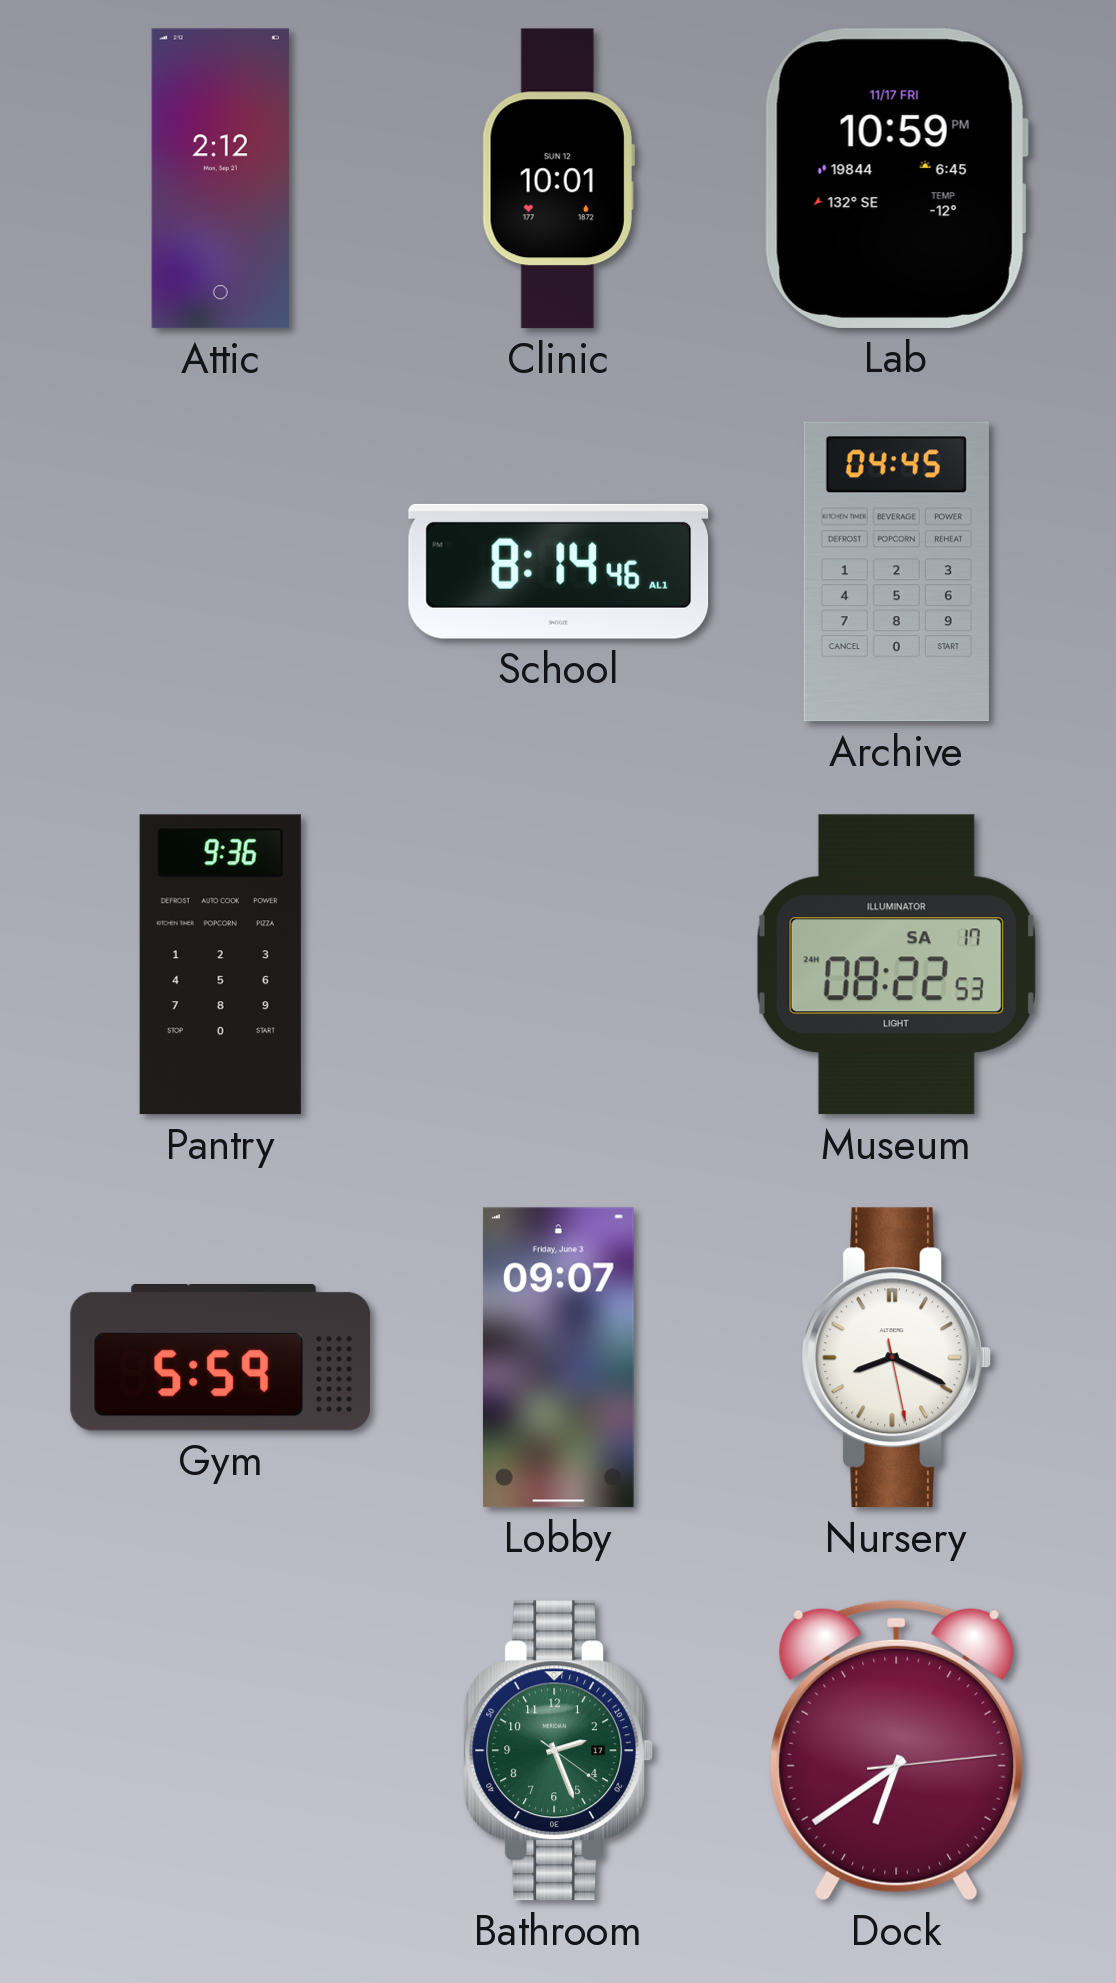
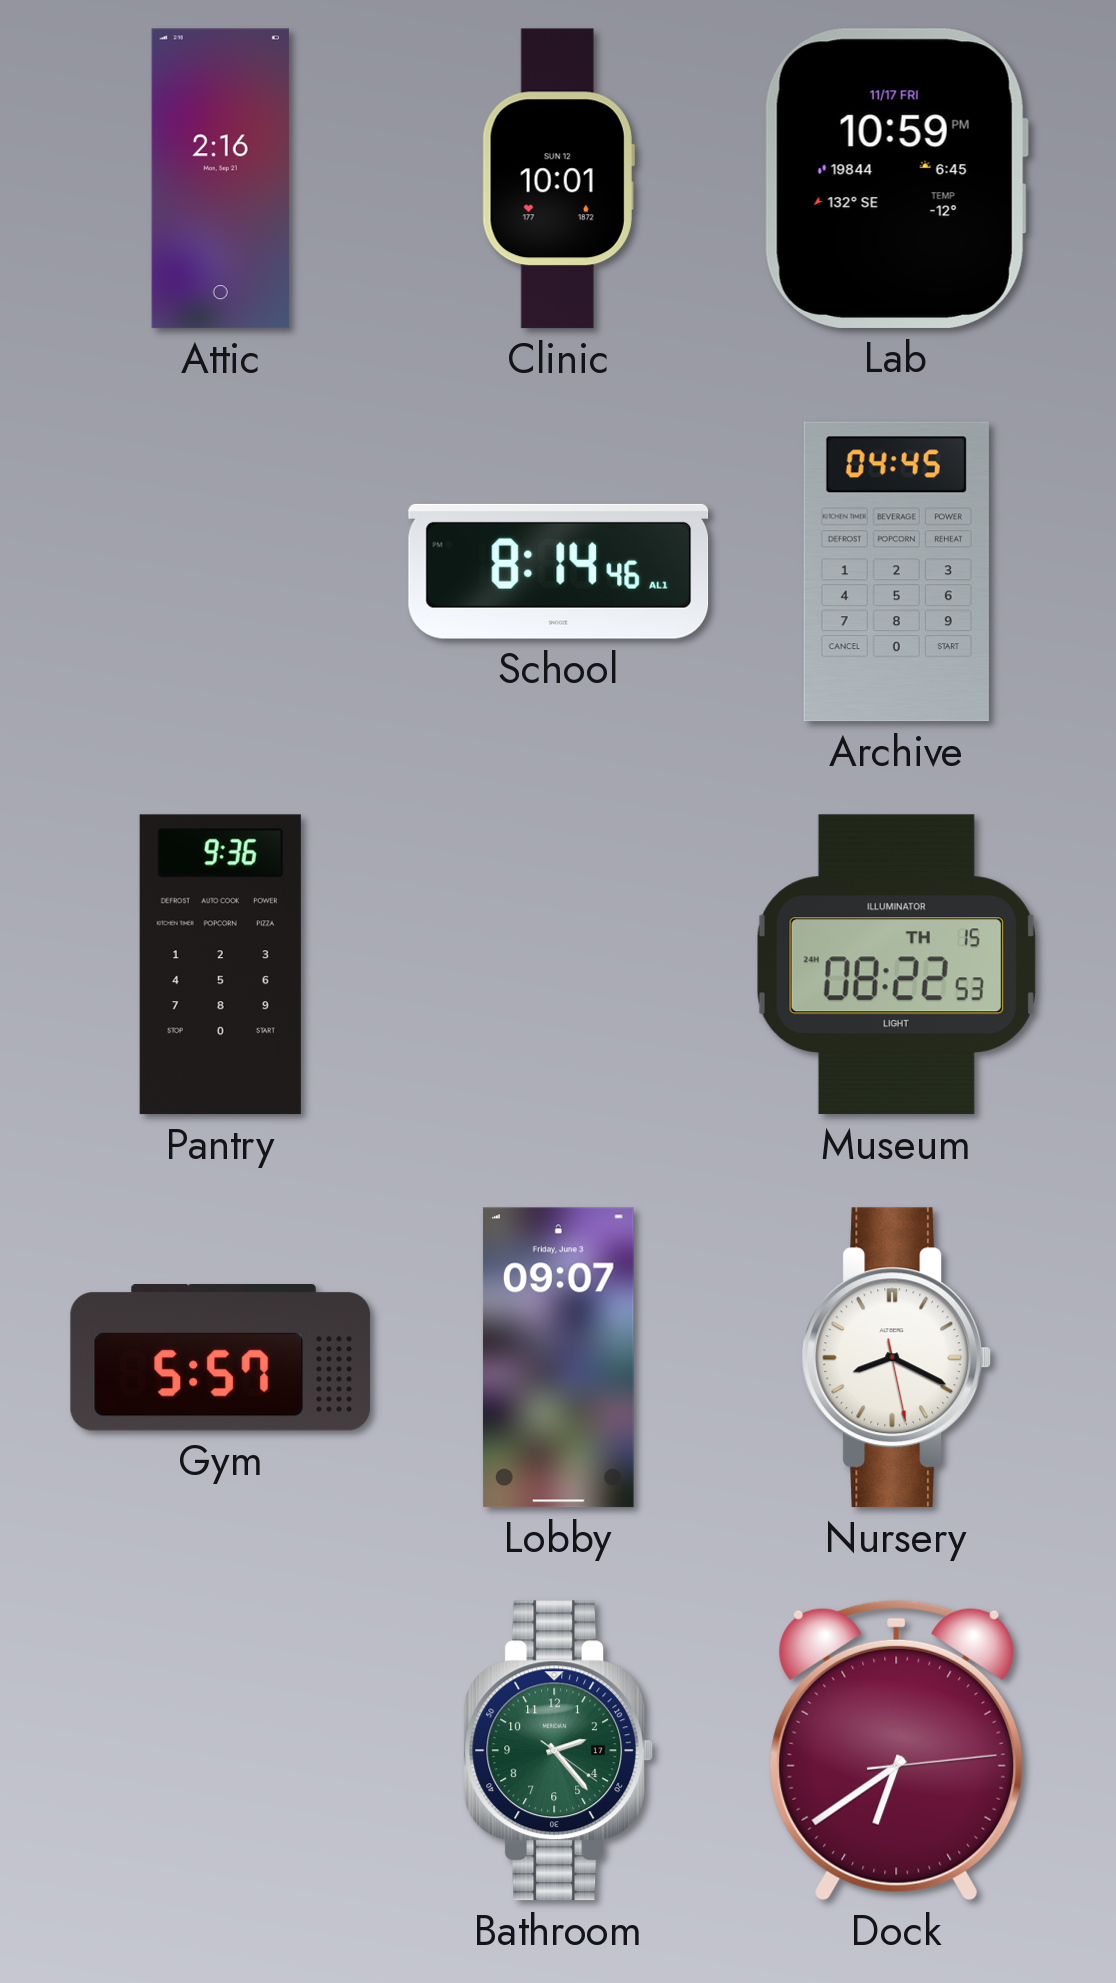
Attic: 2:12 -> 2:16
Museum date: SA 17 -> TH 15
Gym: 5:59 -> 5:57
Bathroom: 2:26 -> 2:23
